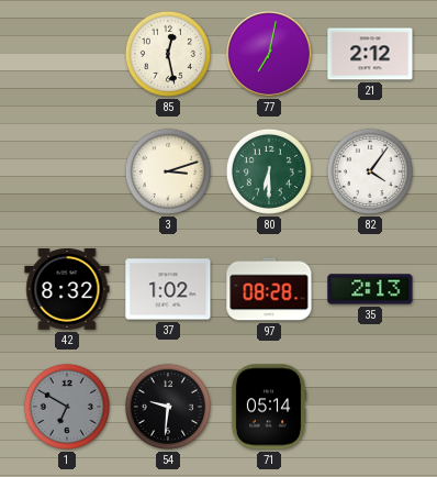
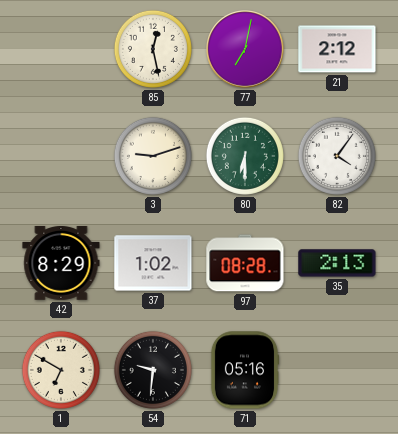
3: 3:12 -> 9:12
42: 8:32 -> 8:29
1 dial: grey -> cream
71: 05:14 -> 05:16
